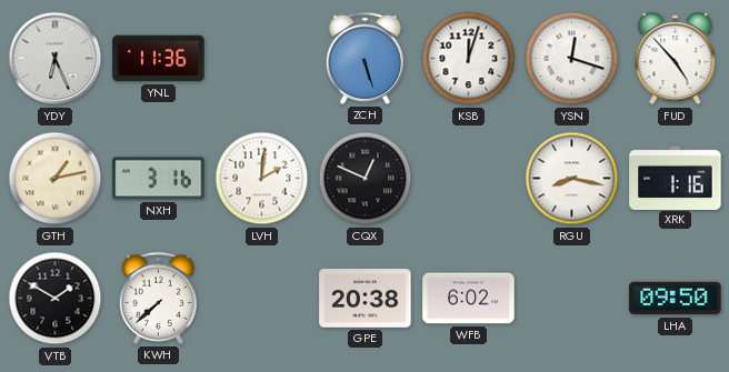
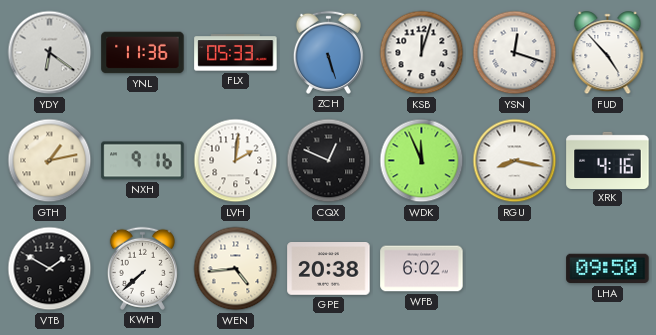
YDY: 6:26 -> 6:21
FLX: none -> 05:33
NXH: 3:16 -> 9:16
WDK: none -> 11:56
XRK: 1:16 -> 4:16
WEN: none -> 4:44
